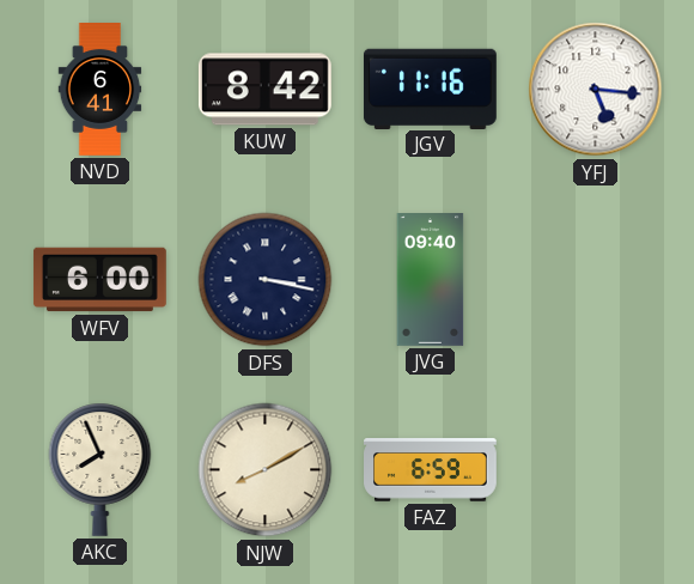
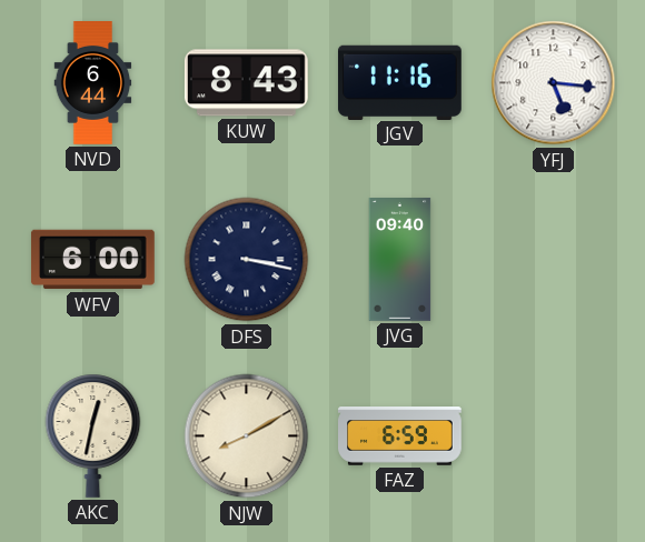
NVD: 6:41 -> 6:44
KUW: 8:42 -> 8:43
AKC: 7:56 -> 12:32
